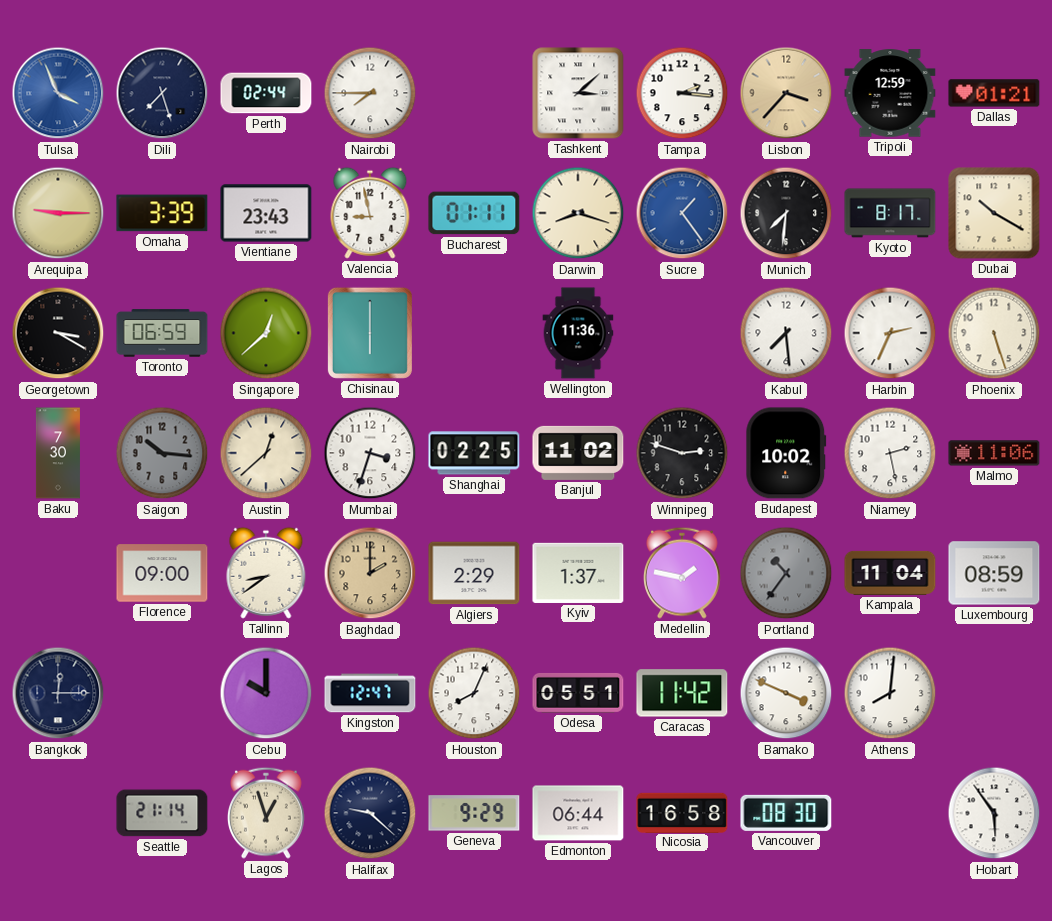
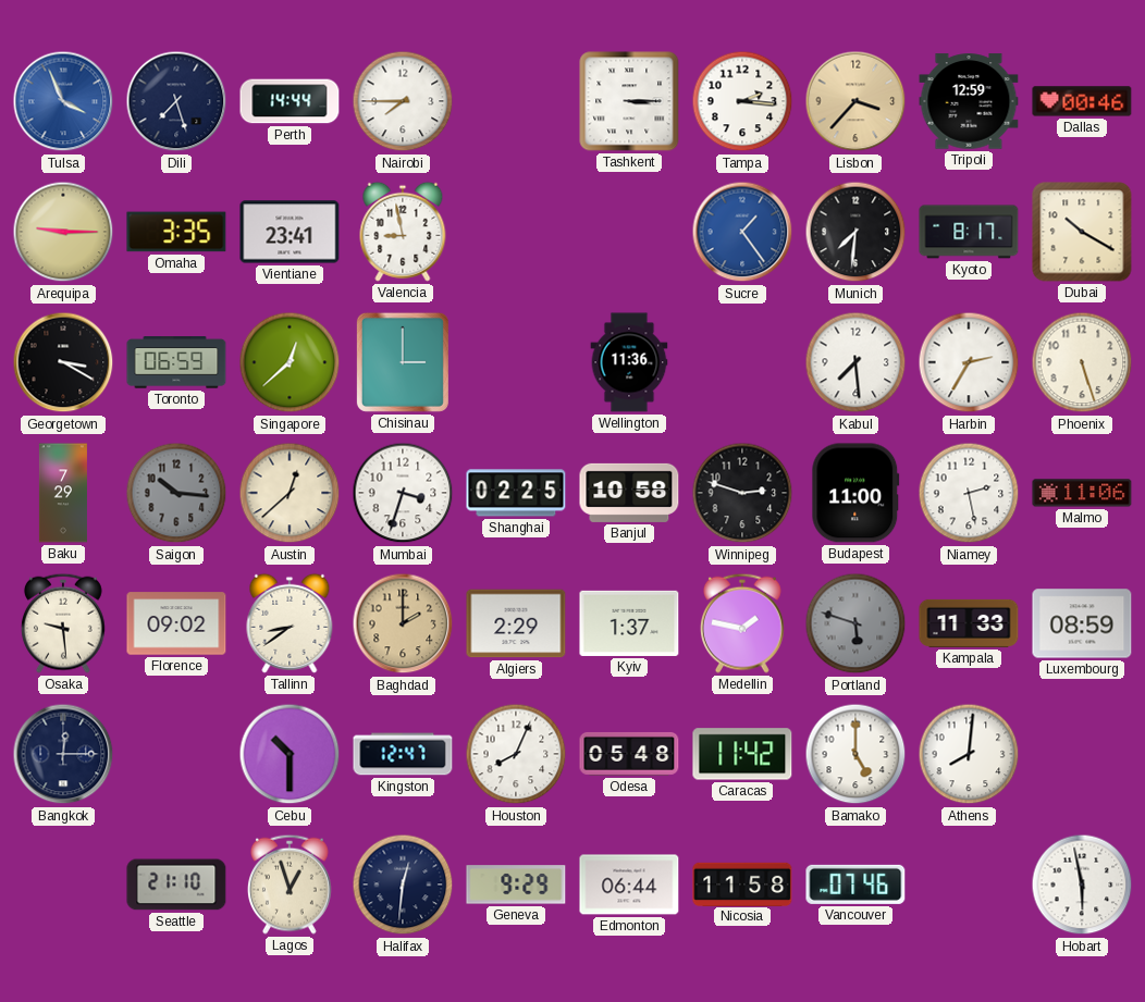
Perth: 02:44 -> 14:44
Tashkent: 3:08 -> 3:15
Dallas: 01:21 -> 00:46
Omaha: 3:39 -> 3:35
Vientiane: 23:43 -> 23:41
Bucharest: 01:11 -> none
Darwin: 8:18 -> none
Chisinau: 6:00 -> 3:00
Harbin: 2:34 -> 2:35
Baku: 7:30 -> 7:29
Banjul: 11:02 -> 10:58
Budapest: 10:02 -> 11:00
Osaka: none -> 9:29
Florence: 09:00 -> 09:02
Portland: 10:36 -> 5:48
Kampala: 11:04 -> 11:33
Cebu: 10:00 -> 10:30
Odesa: 05:51 -> 05:48
Bamako: 3:49 -> 5:00
Seattle: 21:14 -> 21:10
Halifax: 9:22 -> 12:31
Nicosia: 16:58 -> 11:58
Vancouver: 08:30 -> 07:46
Hobart: 5:54 -> 5:58
